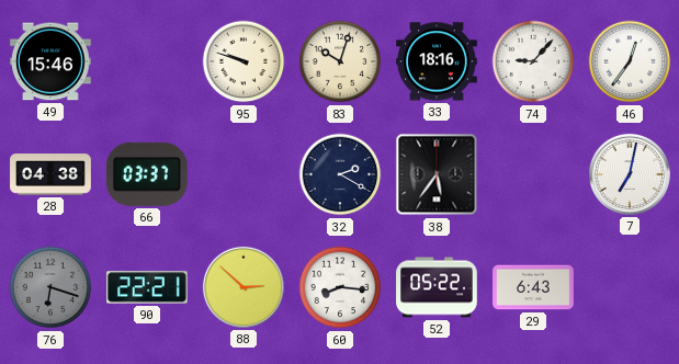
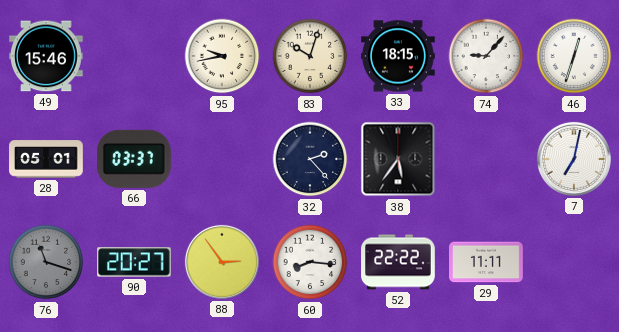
95: 9:48 -> 9:43
33: 18:16 -> 18:15
46: 12:36 -> 12:33
28: 04:38 -> 05:01
32: 2:20 -> 2:23
76: 6:18 -> 11:18
90: 22:21 -> 20:27
88: 2:52 -> 2:54
52: 05:22 -> 22:22
29: 6:43 -> 11:11
